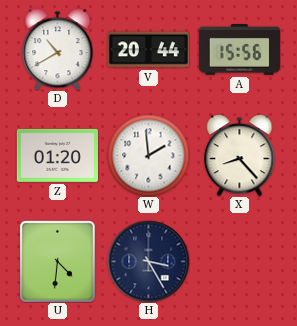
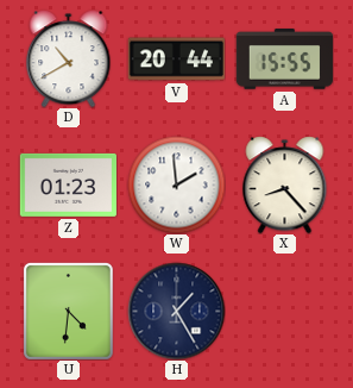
A: 15:56 -> 15:55
Z: 01:20 -> 01:23
H: 3:25 -> 1:25
